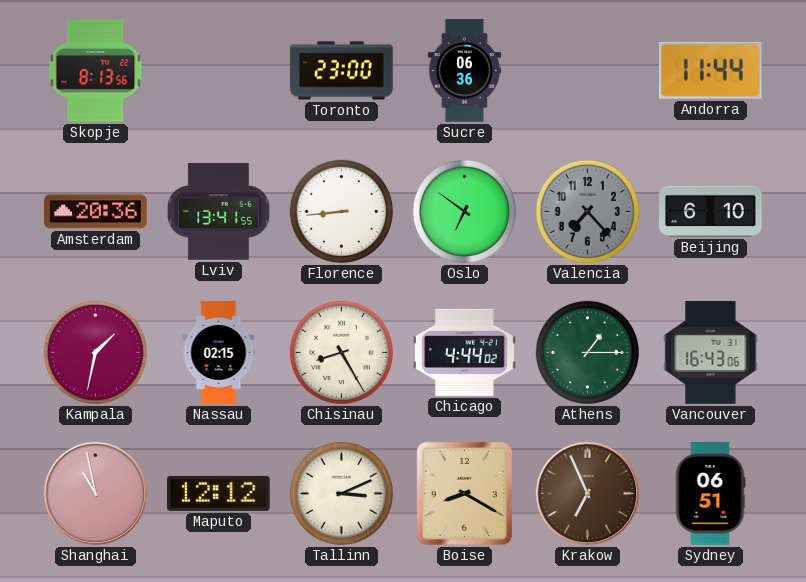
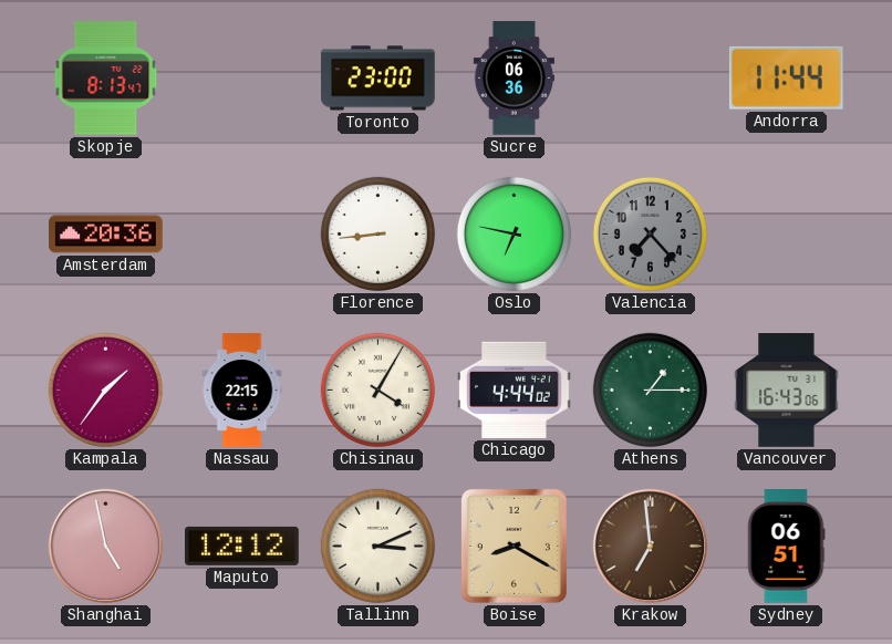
Skopje: 8:13:56 -> 8:13:47
Lviv: 13:41 -> none
Oslo: 6:51 -> 6:47
Beijing: 6:10 -> none
Kampala: 1:32 -> 1:36
Nassau: 02:15 -> 22:15
Chisinau: 8:25 -> 4:05
Shanghai: 10:58 -> 4:58
Krakow: 6:56 -> 6:59
